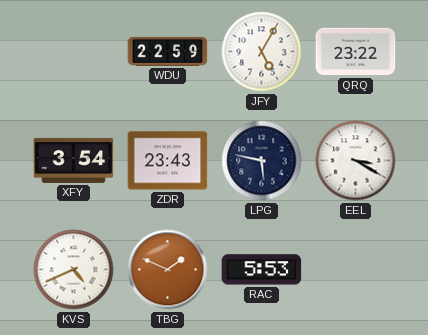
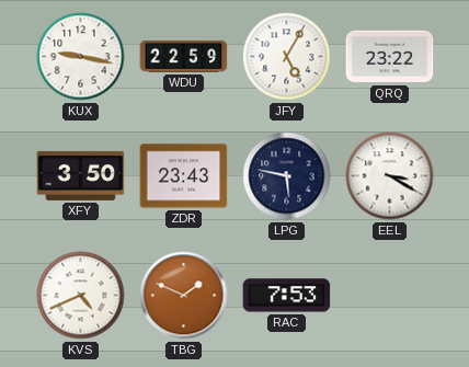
KUX: none -> 9:17
XFY: 3:54 -> 3:50
RAC: 5:53 -> 7:53
